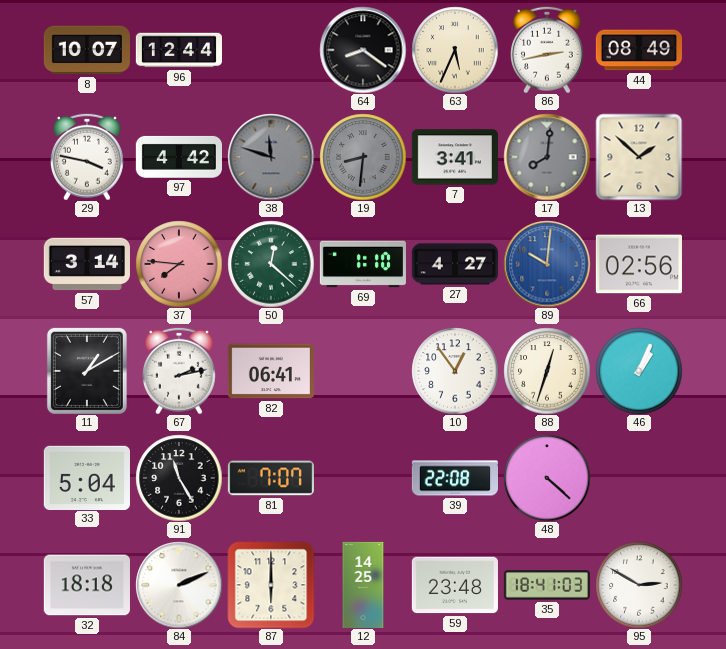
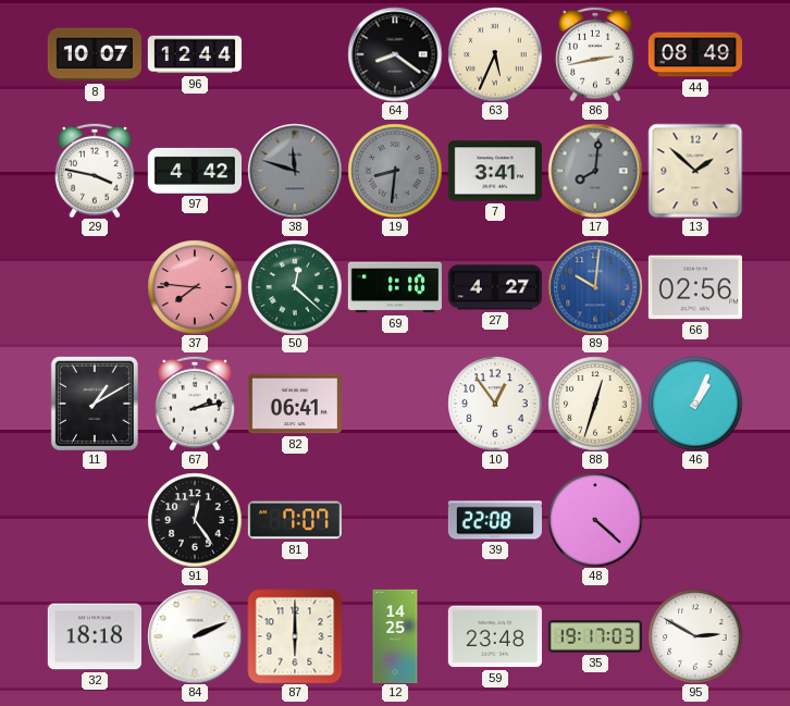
57: 3:14 -> none
33: 5:04 -> none
91: 11:25 -> 12:24
35: 18:41 -> 19:17
